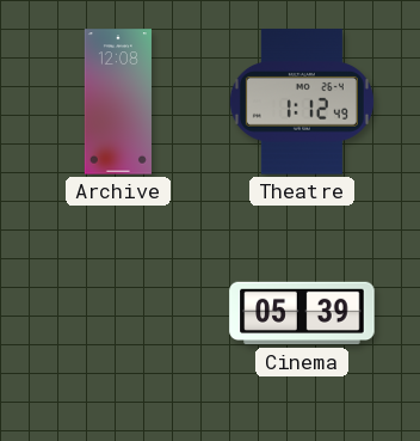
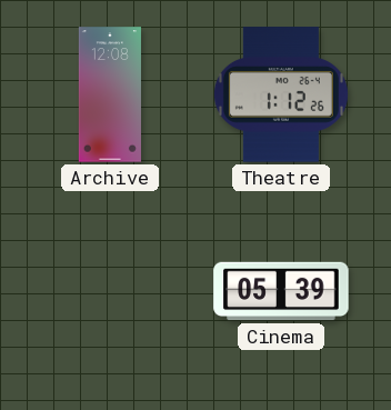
Theatre: 1:12:49 -> 1:12:26
